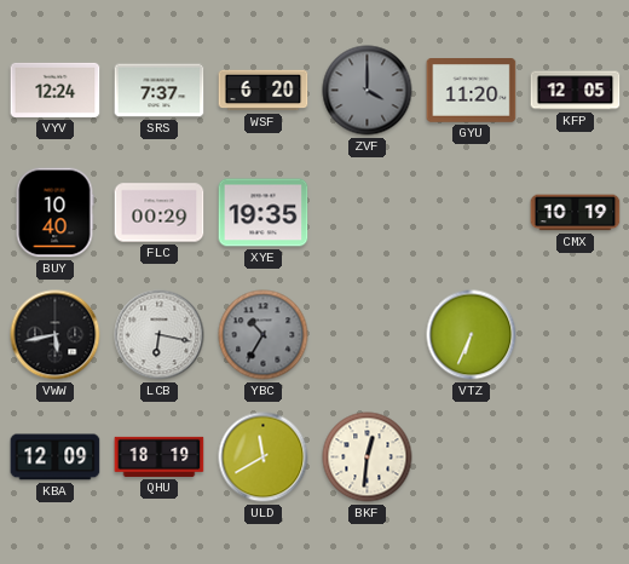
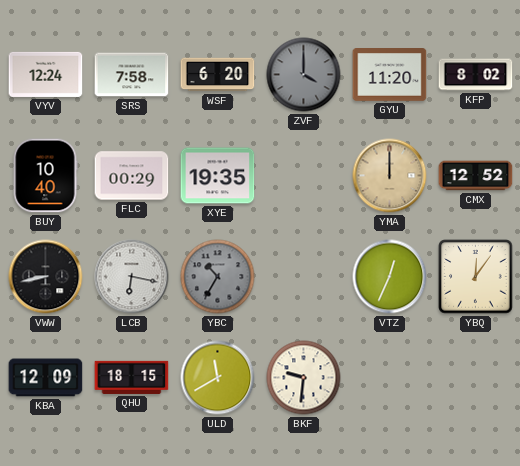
SRS: 7:37 -> 7:58
KFP: 12:05 -> 8:02
YMA: none -> 12:00
CMX: 10:19 -> 12:52
VWW: 5:43 -> 8:43
VTZ: 6:34 -> 12:34
YBQ: none -> 12:06
QHU: 18:19 -> 18:15
BKF: 12:31 -> 9:31
